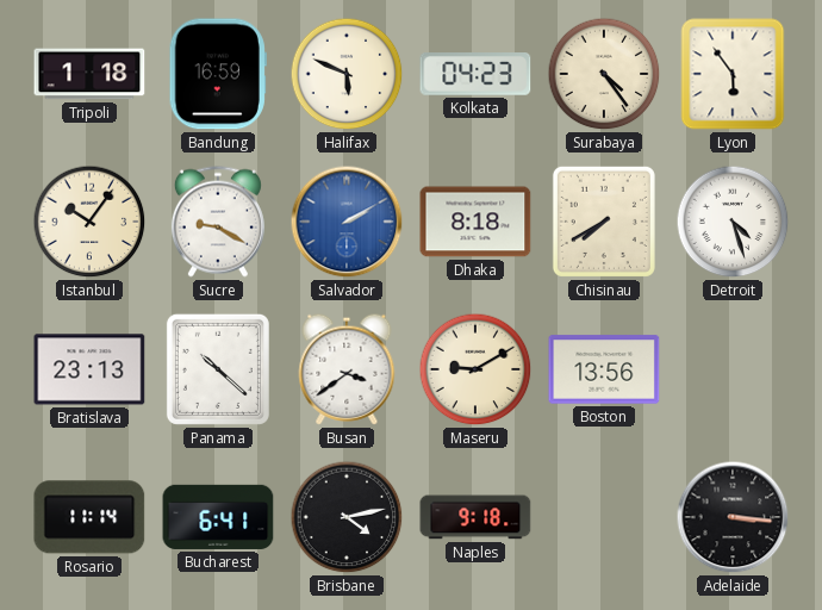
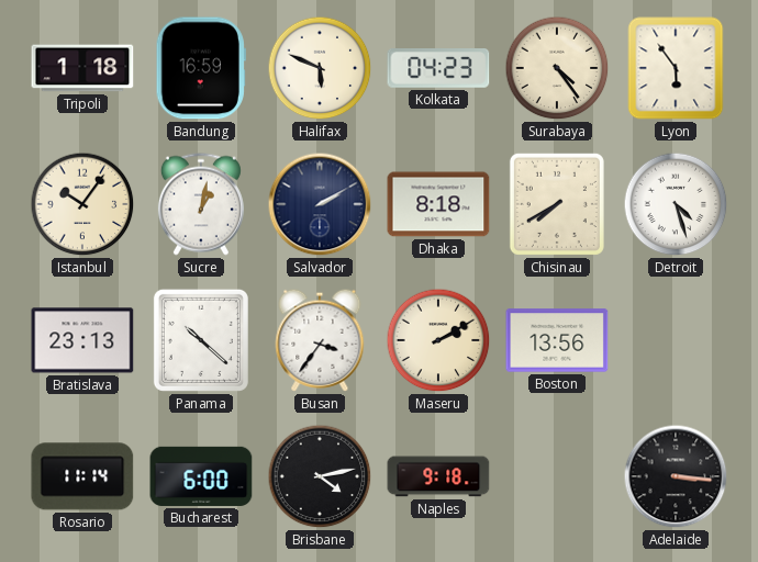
Sucre: 9:20 -> 1:02
Salvador dial: blue -> navy
Busan: 3:39 -> 3:36
Maseru: 9:10 -> 2:10
Bucharest: 6:41 -> 6:00
